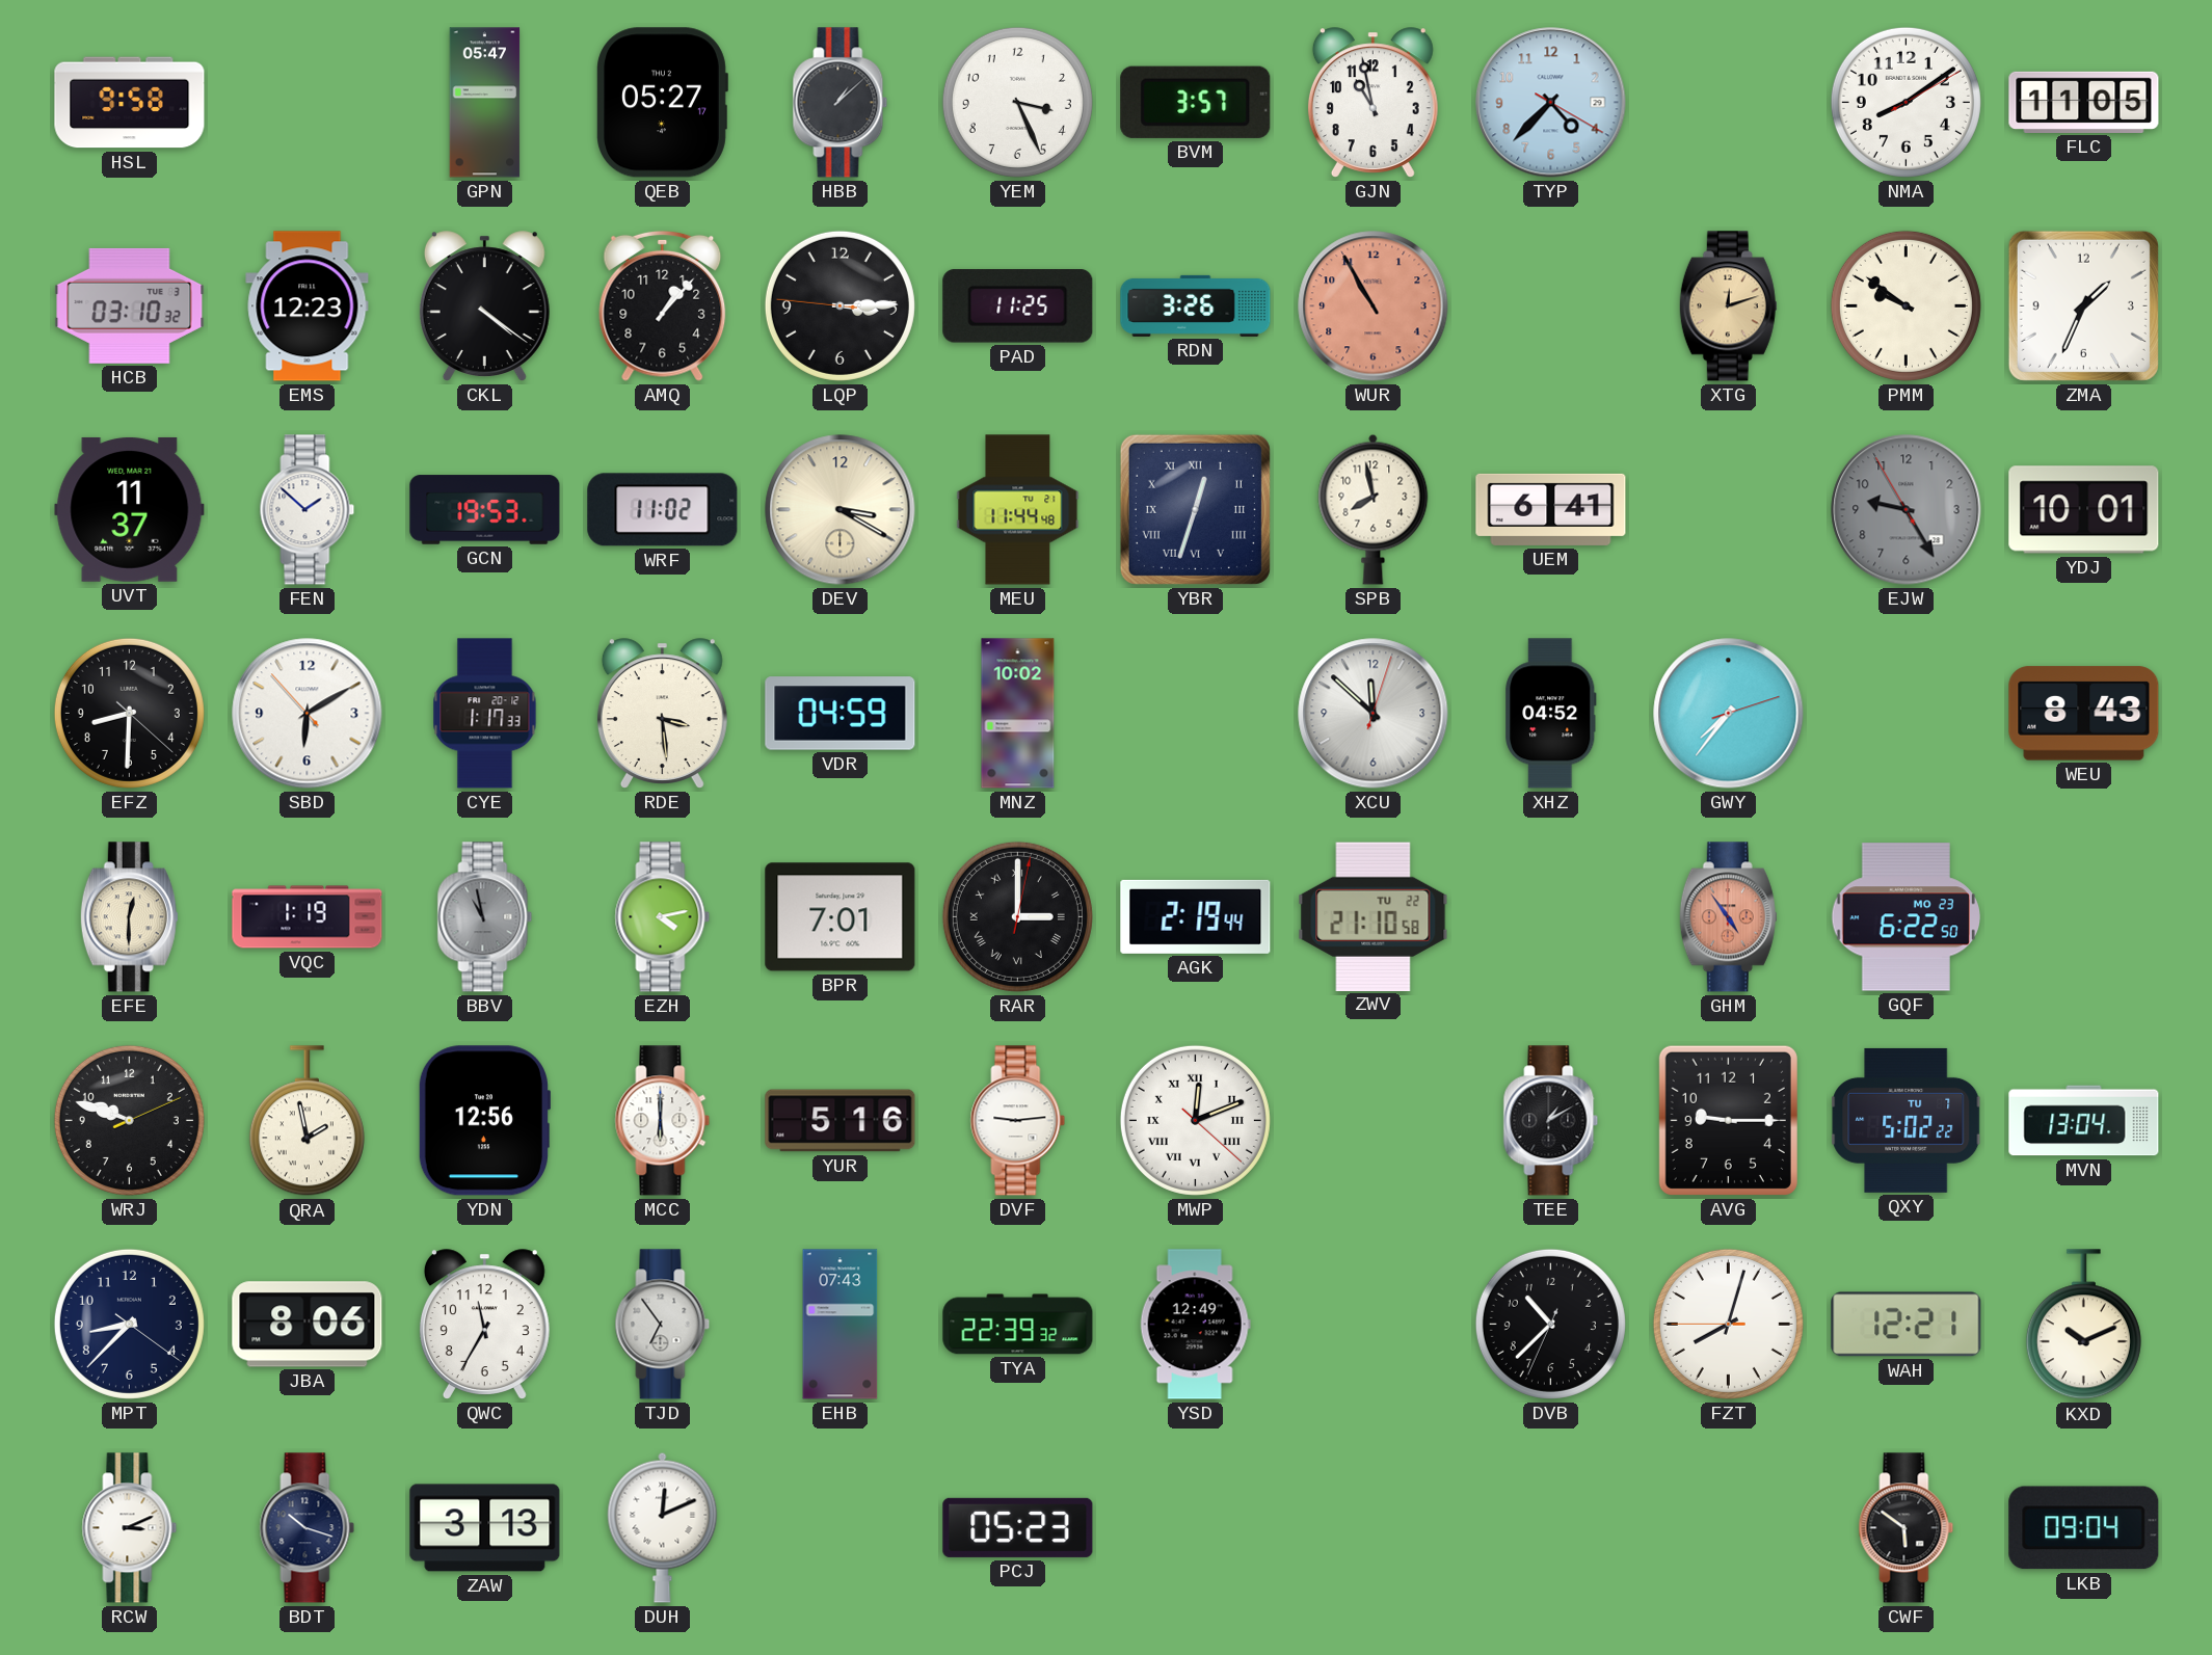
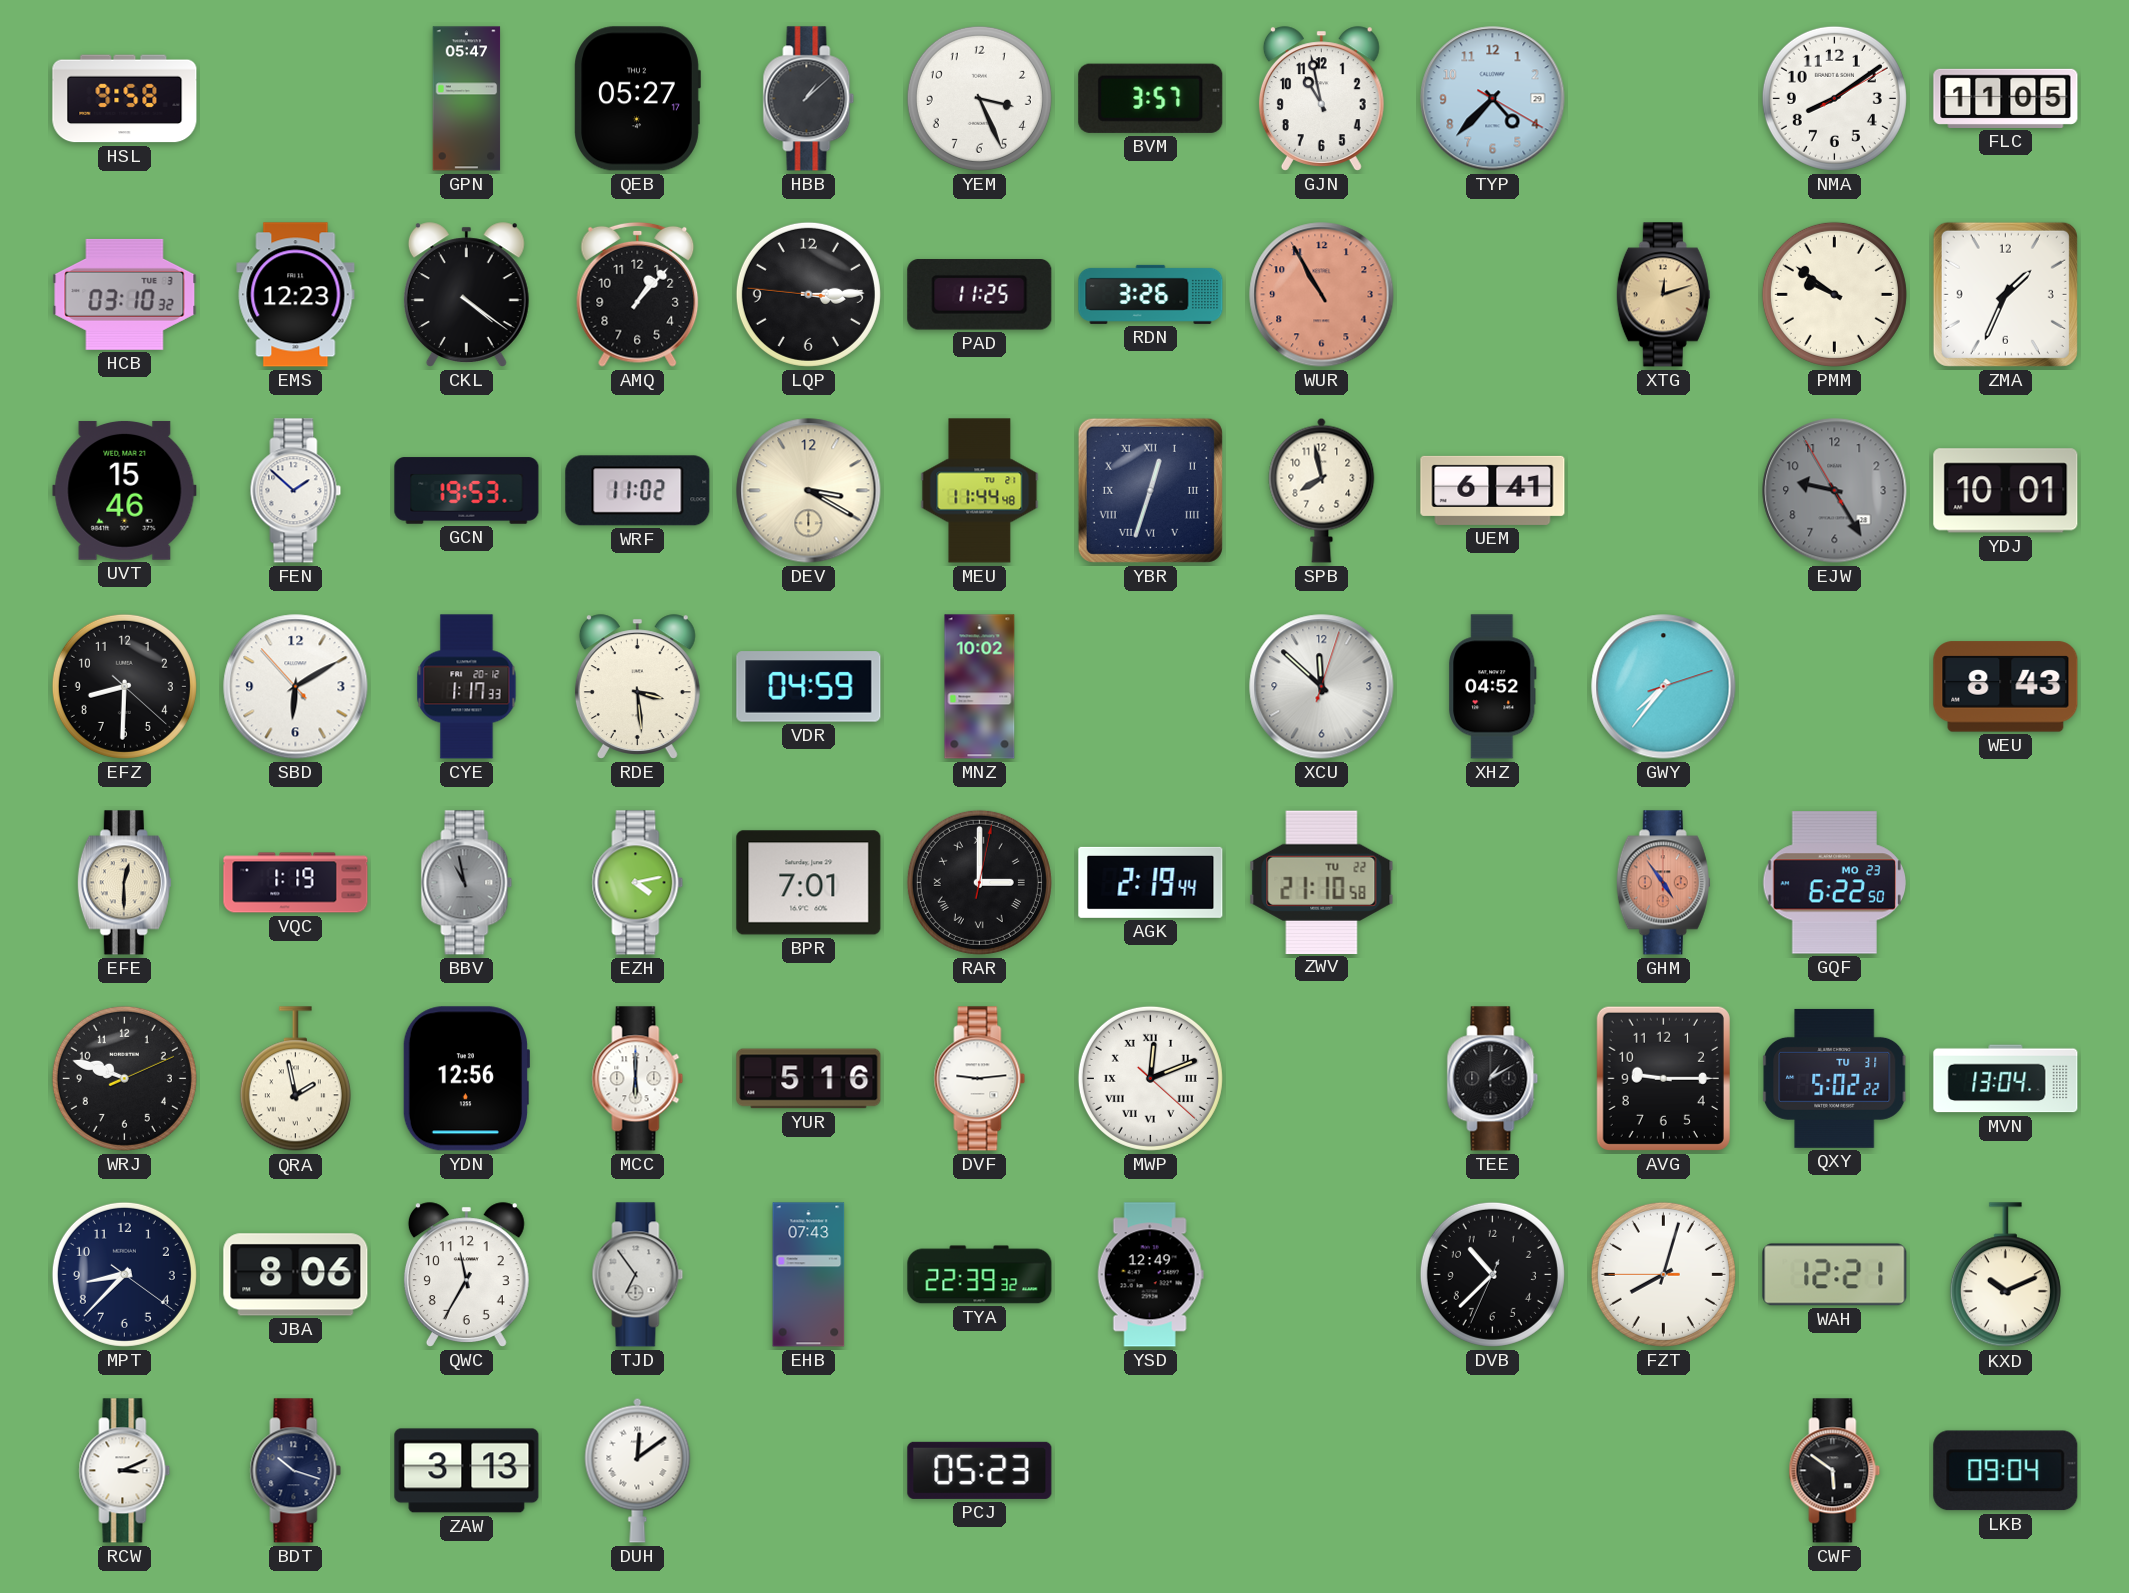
UVT: 11:37 -> 15:46
QXY date: TU 7 -> TU 31
DUH: 12:11 -> 12:09
